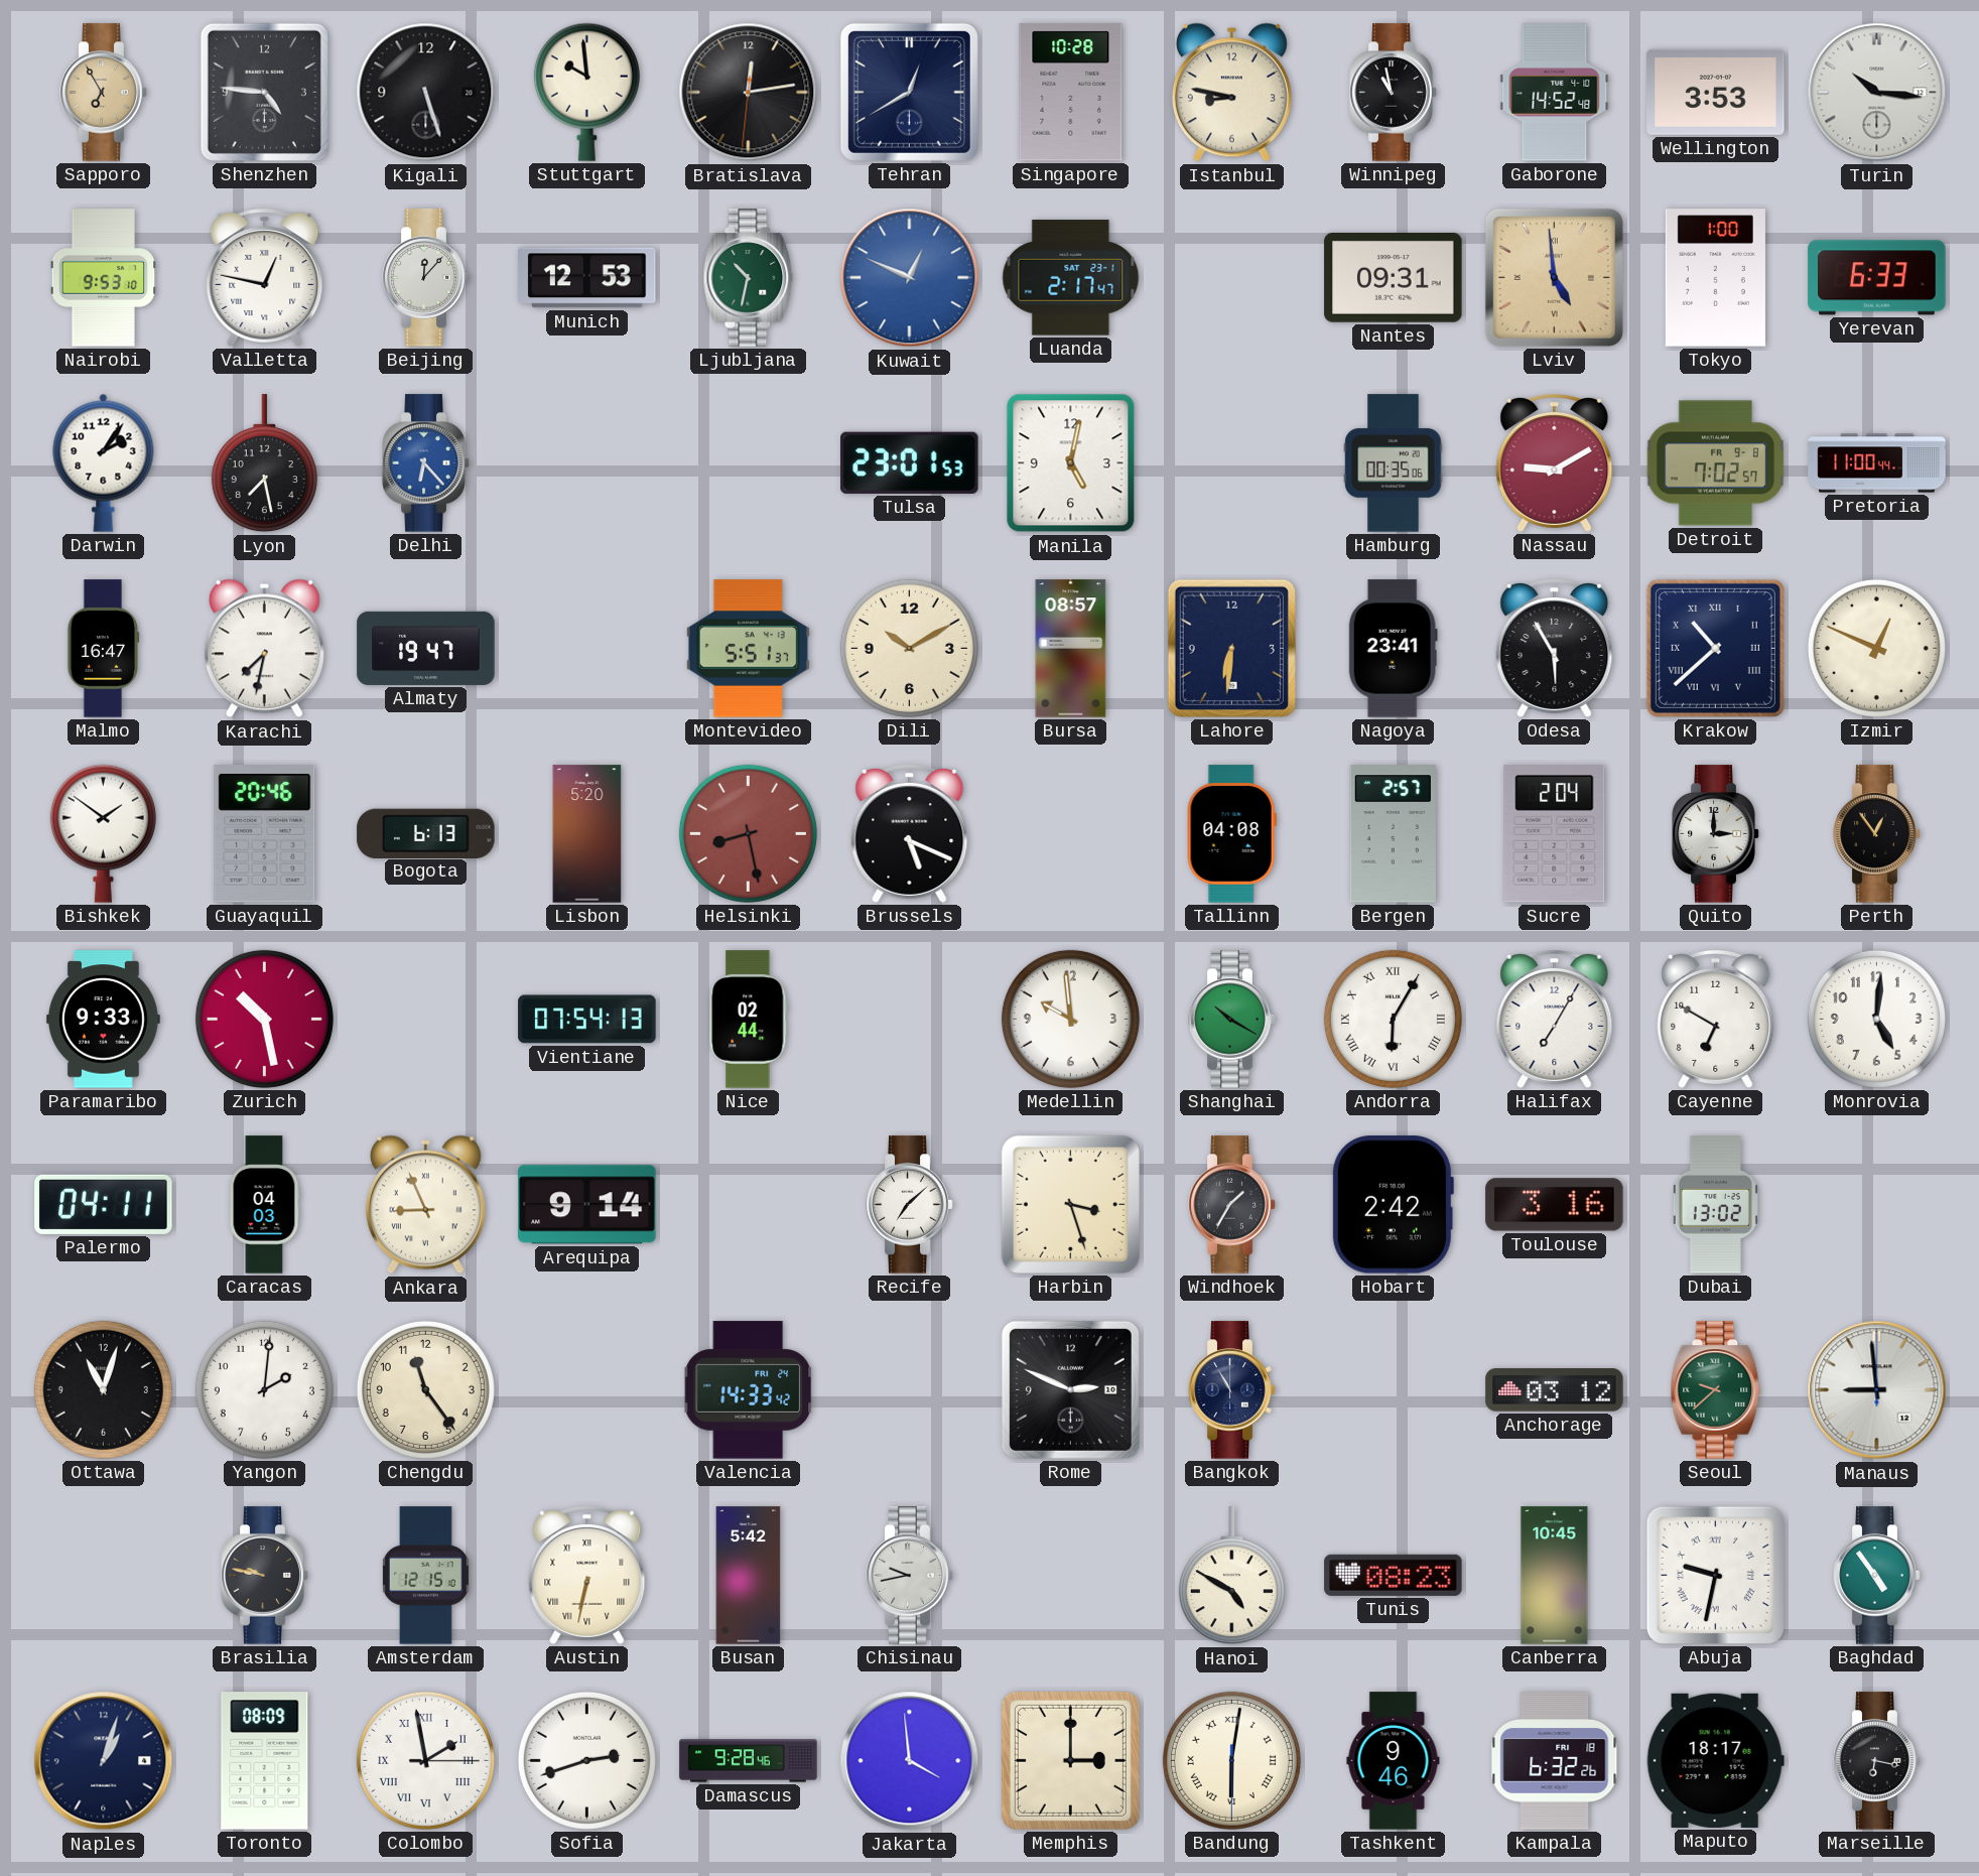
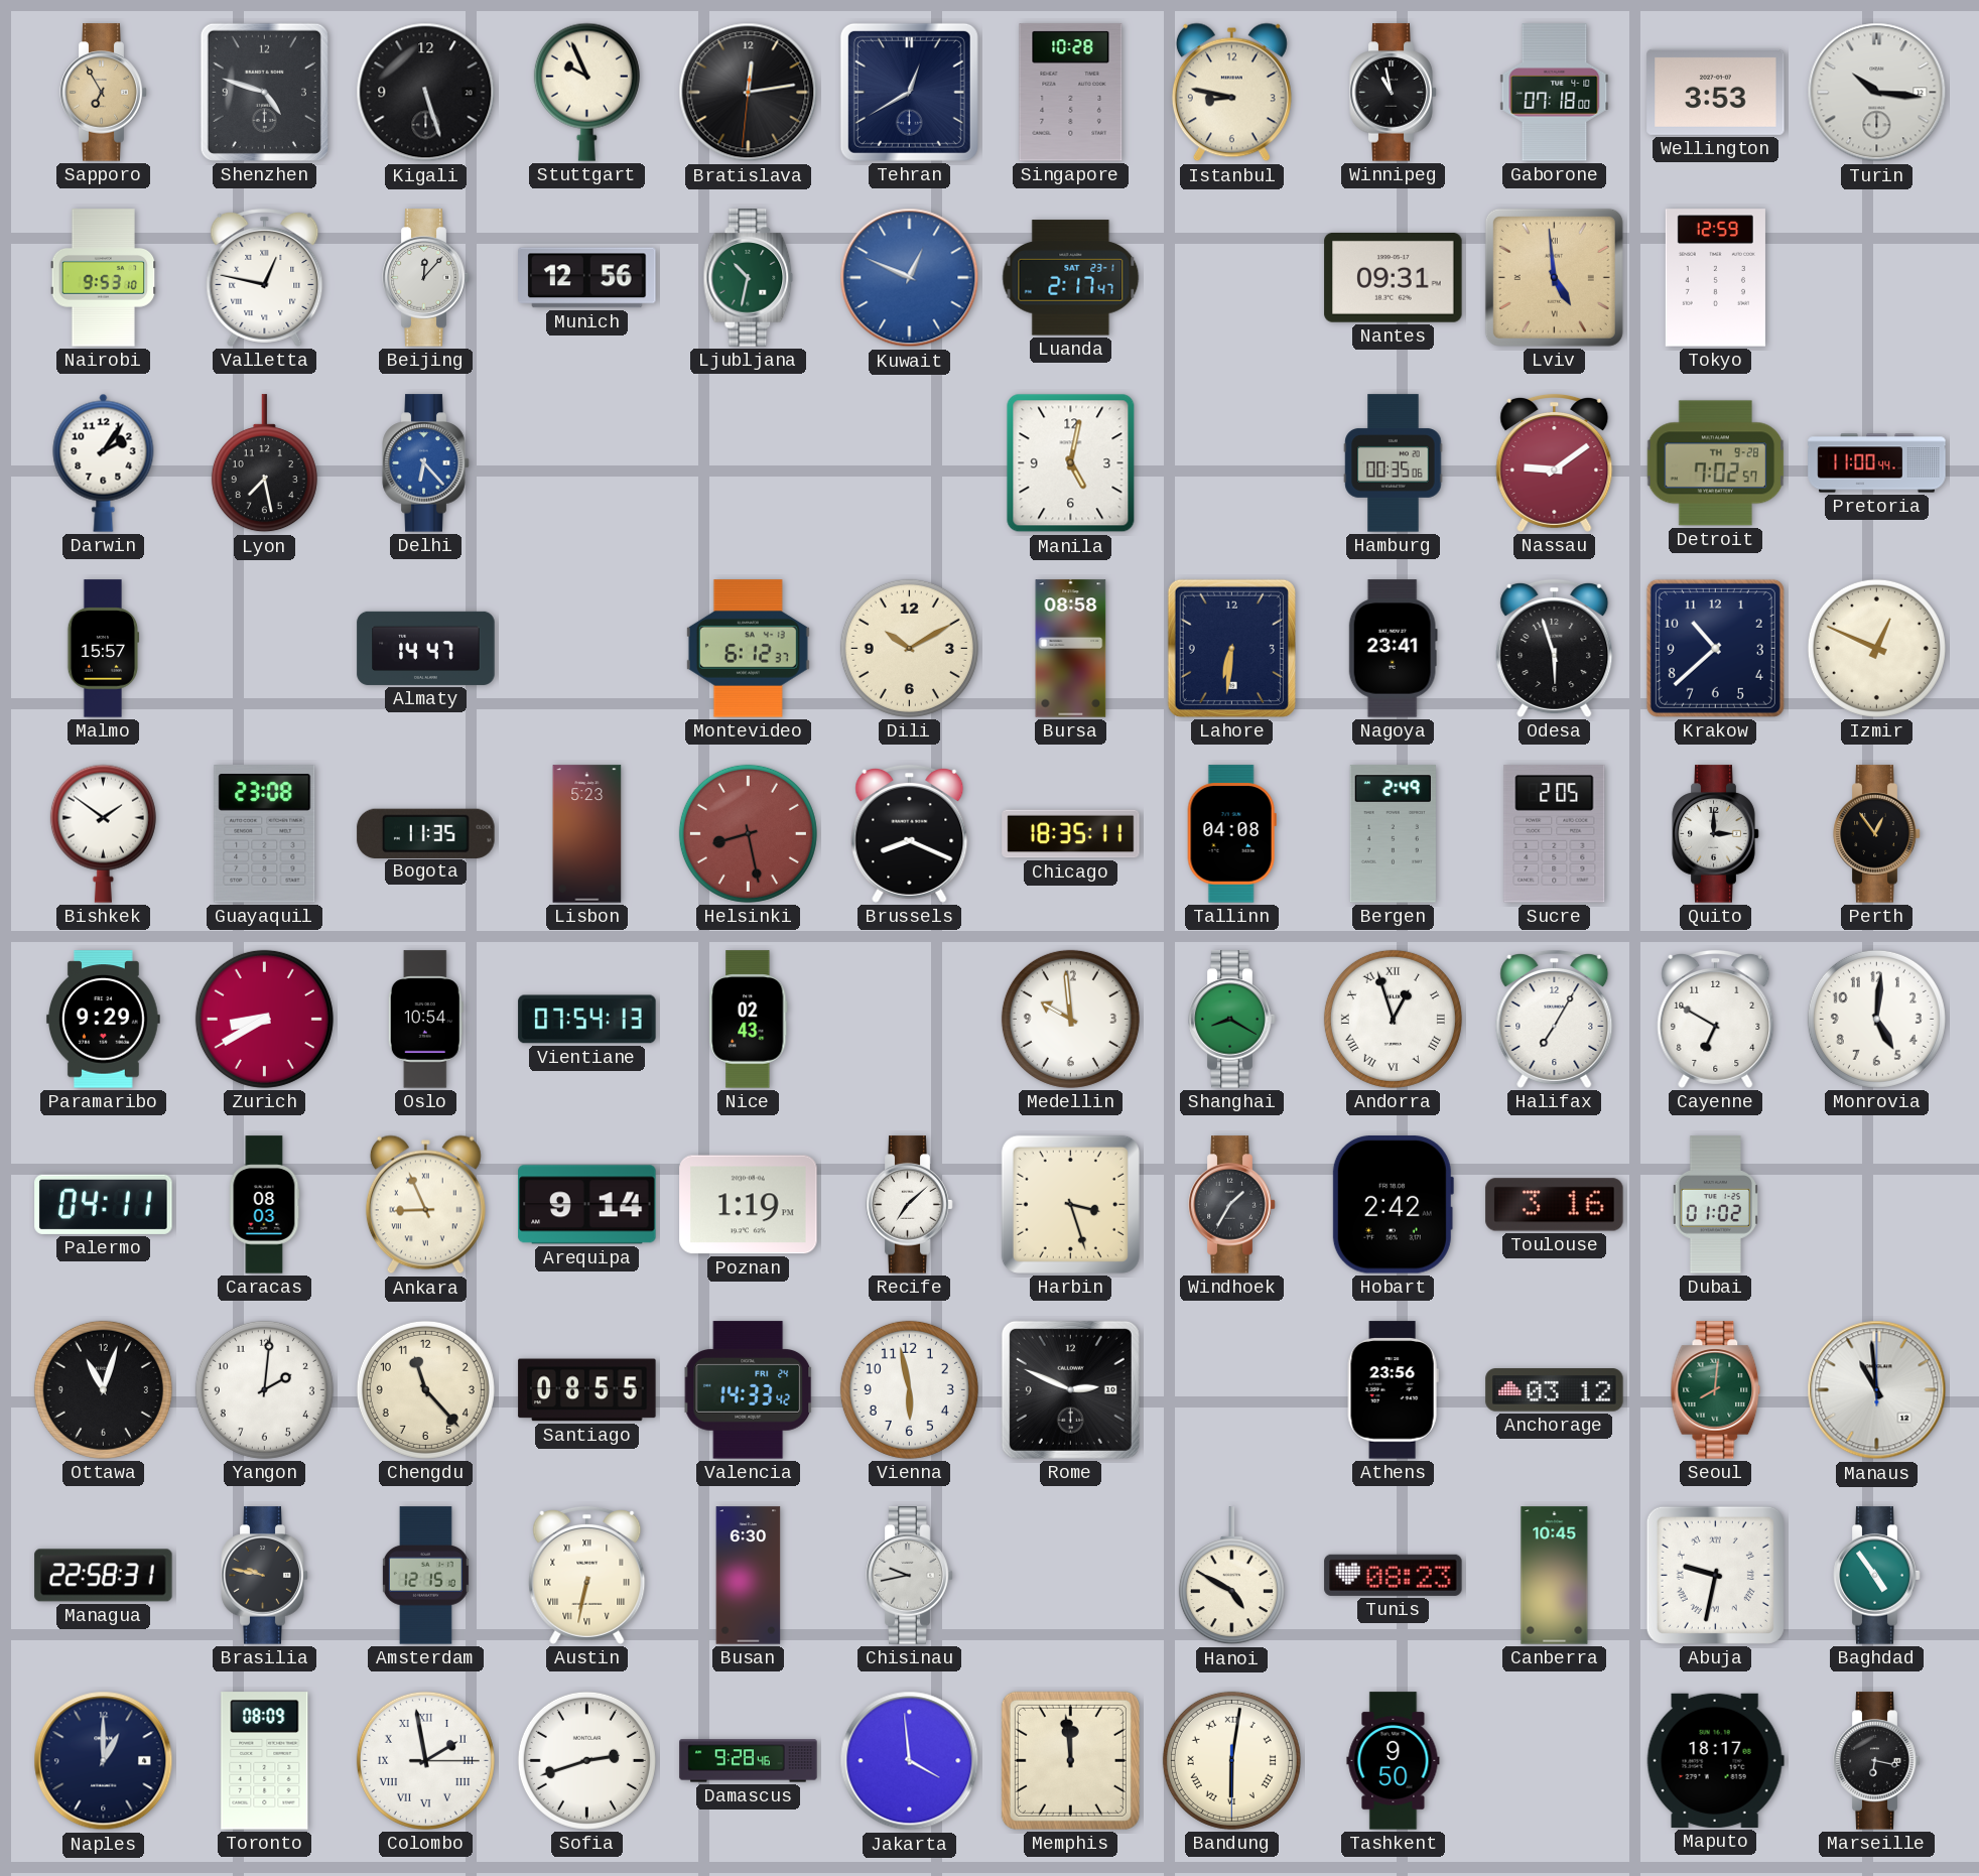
Shenzhen: 4:46 -> 4:48
Stuttgart: 9:59 -> 9:56
Gaborone: 14:52 -> 07:18
Munich: 12:53 -> 12:56
Tokyo: 1:00 -> 12:59
Yerevan: 6:33 -> none
Tulsa: 23:01 -> none
Nassau: 9:10 -> 9:09
Detroit date: FR 9-8 -> TH 9-28
Malmo: 16:47 -> 15:57
Karachi: 7:32 -> none
Almaty: 19:47 -> 14:47
Montevideo: 5:51 -> 6:12
Bursa: 08:57 -> 08:58
Odesa: 5:55 -> 5:57
Krakow numerals: Roman -> Arabic
Guayaquil: 20:46 -> 23:08
Bogota: 6:13 -> 11:35
Lisbon: 5:20 -> 5:23
Brussels: 5:19 -> 8:19
Chicago: none -> 18:35
Bergen: 2:57 -> 2:49
Sucre: 2:04 -> 2:05
Paramaribo: 9:33 -> 9:29
Zurich: 10:28 -> 8:40
Oslo: none -> 10:54
Nice: 02:44 -> 02:43
Shanghai: 10:20 -> 8:20
Andorra: 6:05 -> 12:57
Caracas: 04:03 -> 08:03
Poznan: none -> 1:19
Dubai: 13:02 -> 01:02
Chengdu: 11:24 -> 11:23
Santiago: none -> 08:55
Vienna: none -> 5:58
Bangkok: 10:55 -> none
Athens: none -> 23:56
Seoul: 9:38 -> 8:01
Manaus: 8:59 -> 10:59
Managua: none -> 22:58
Busan: 5:42 -> 6:30
Naples: 1:03 -> 1:00
Memphis: 3:00 -> 11:59
Tashkent: 9:46 -> 9:50
Kampala: 6:32 -> none
